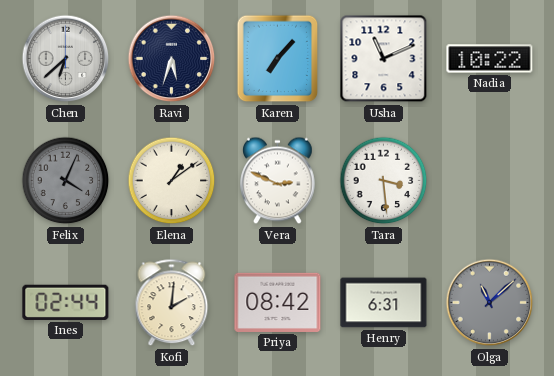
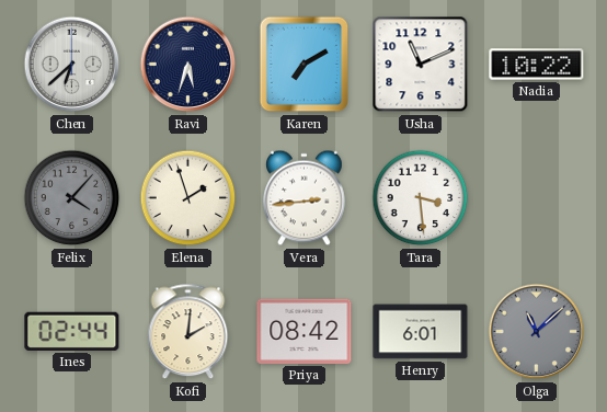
Karen: 7:07 -> 7:10
Felix: 4:04 -> 4:07
Elena: 1:09 -> 1:57
Vera: 2:49 -> 2:44
Henry: 6:31 -> 6:01
